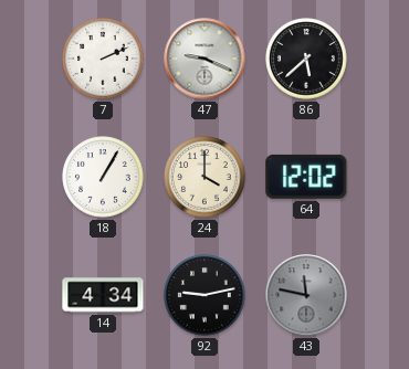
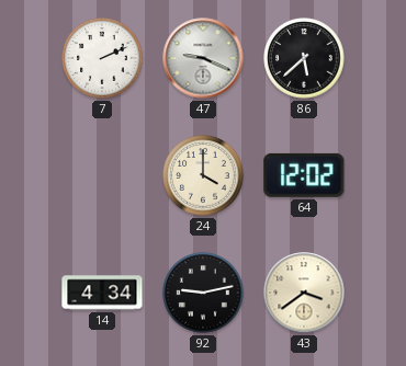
18: 1:05 -> none
43: 11:47 -> 3:39
43 dial: grey -> cream
